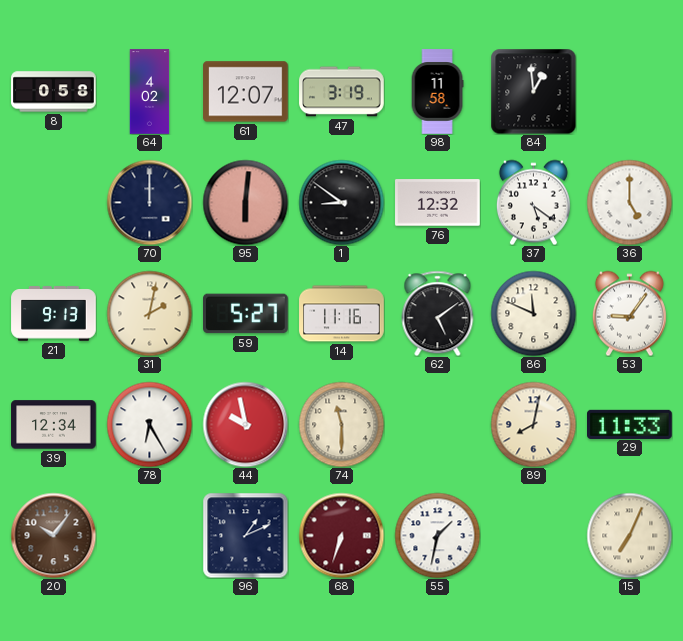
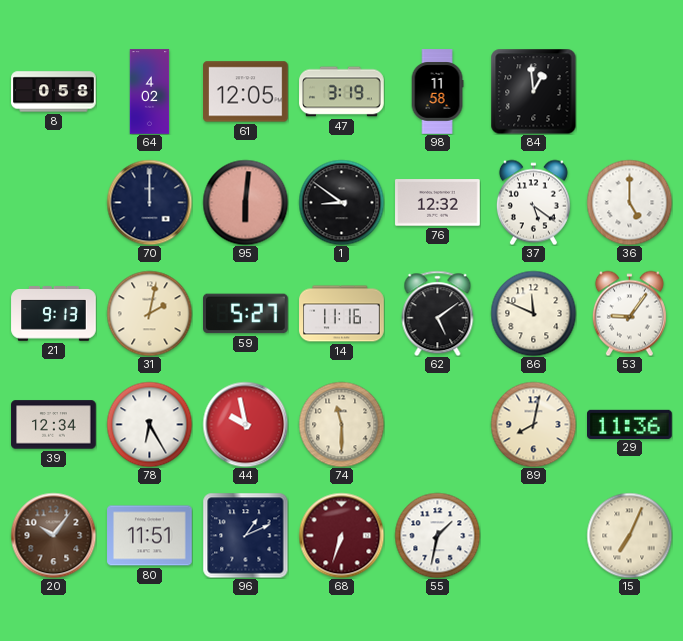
61: 12:07 -> 12:05
29: 11:33 -> 11:36
80: none -> 11:51
